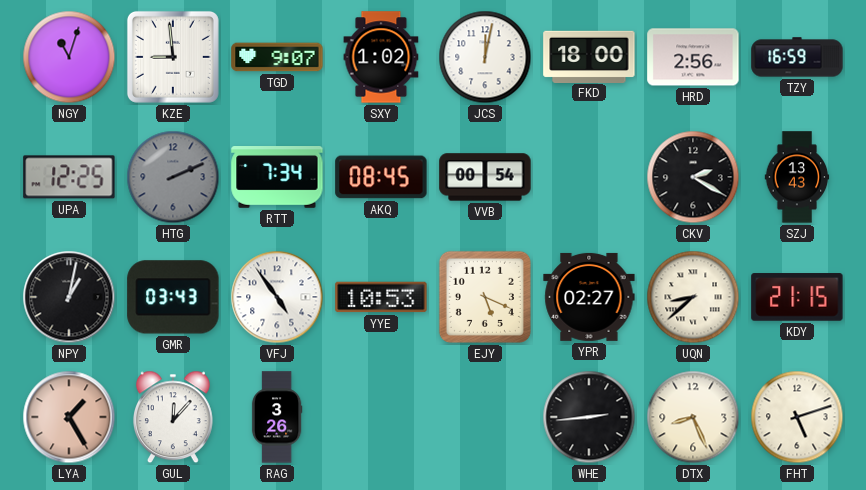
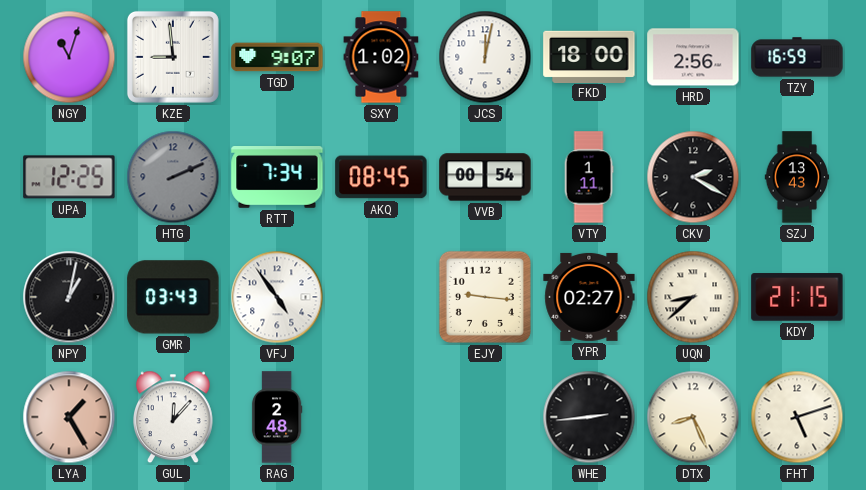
VTY: none -> 1:11
YYE: 10:53 -> none
EJY: 5:19 -> 9:16
RAG: 3:26 -> 2:48
